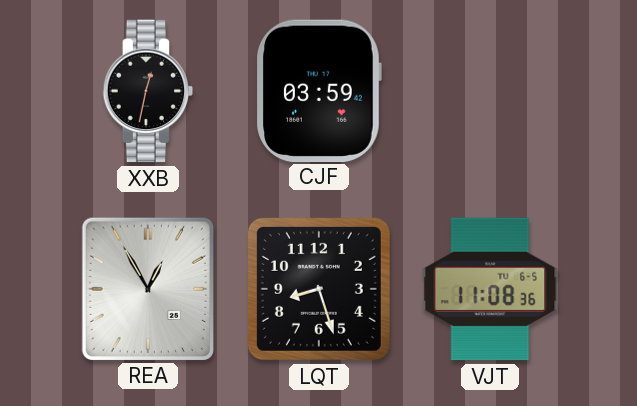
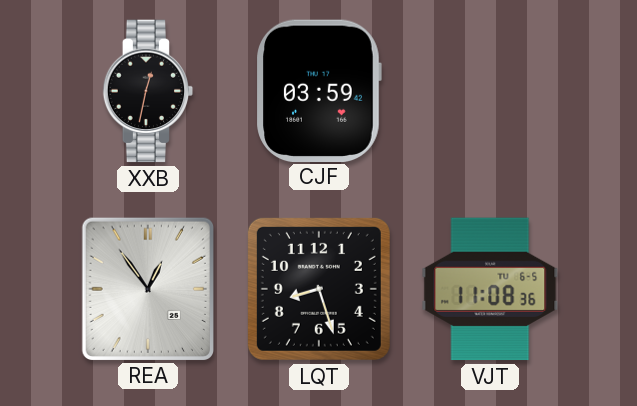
REA: 12:55 -> 12:54
